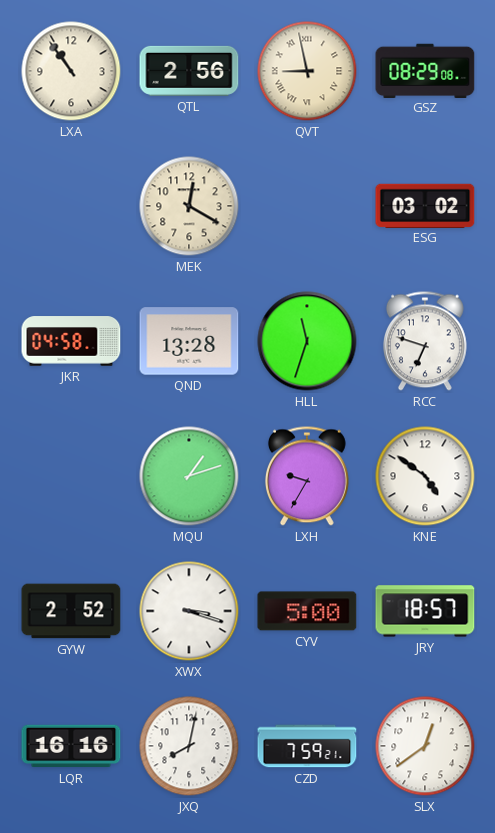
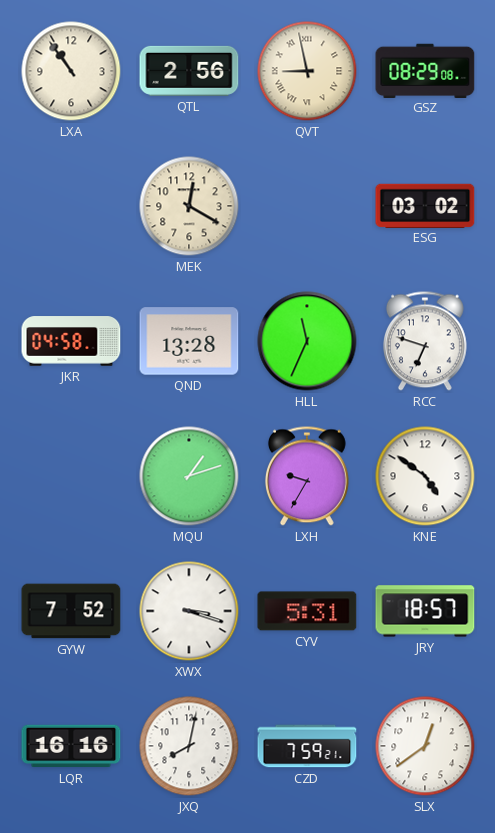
HLL: 11:33 -> 11:34
GYW: 2:52 -> 7:52
CYV: 5:00 -> 5:31
